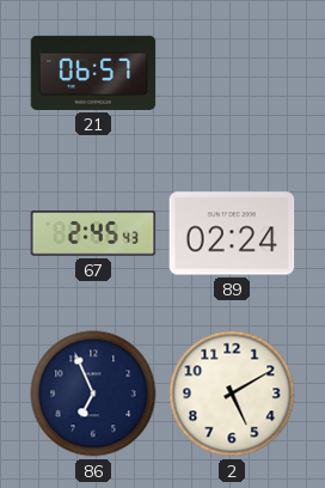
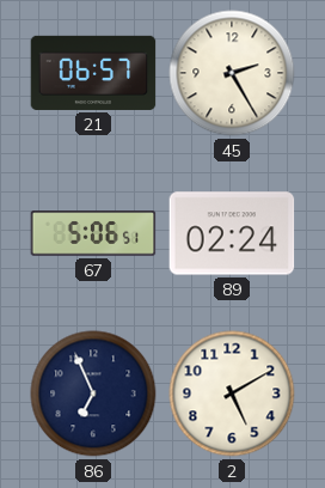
45: none -> 2:25
67: 2:45 -> 5:06
